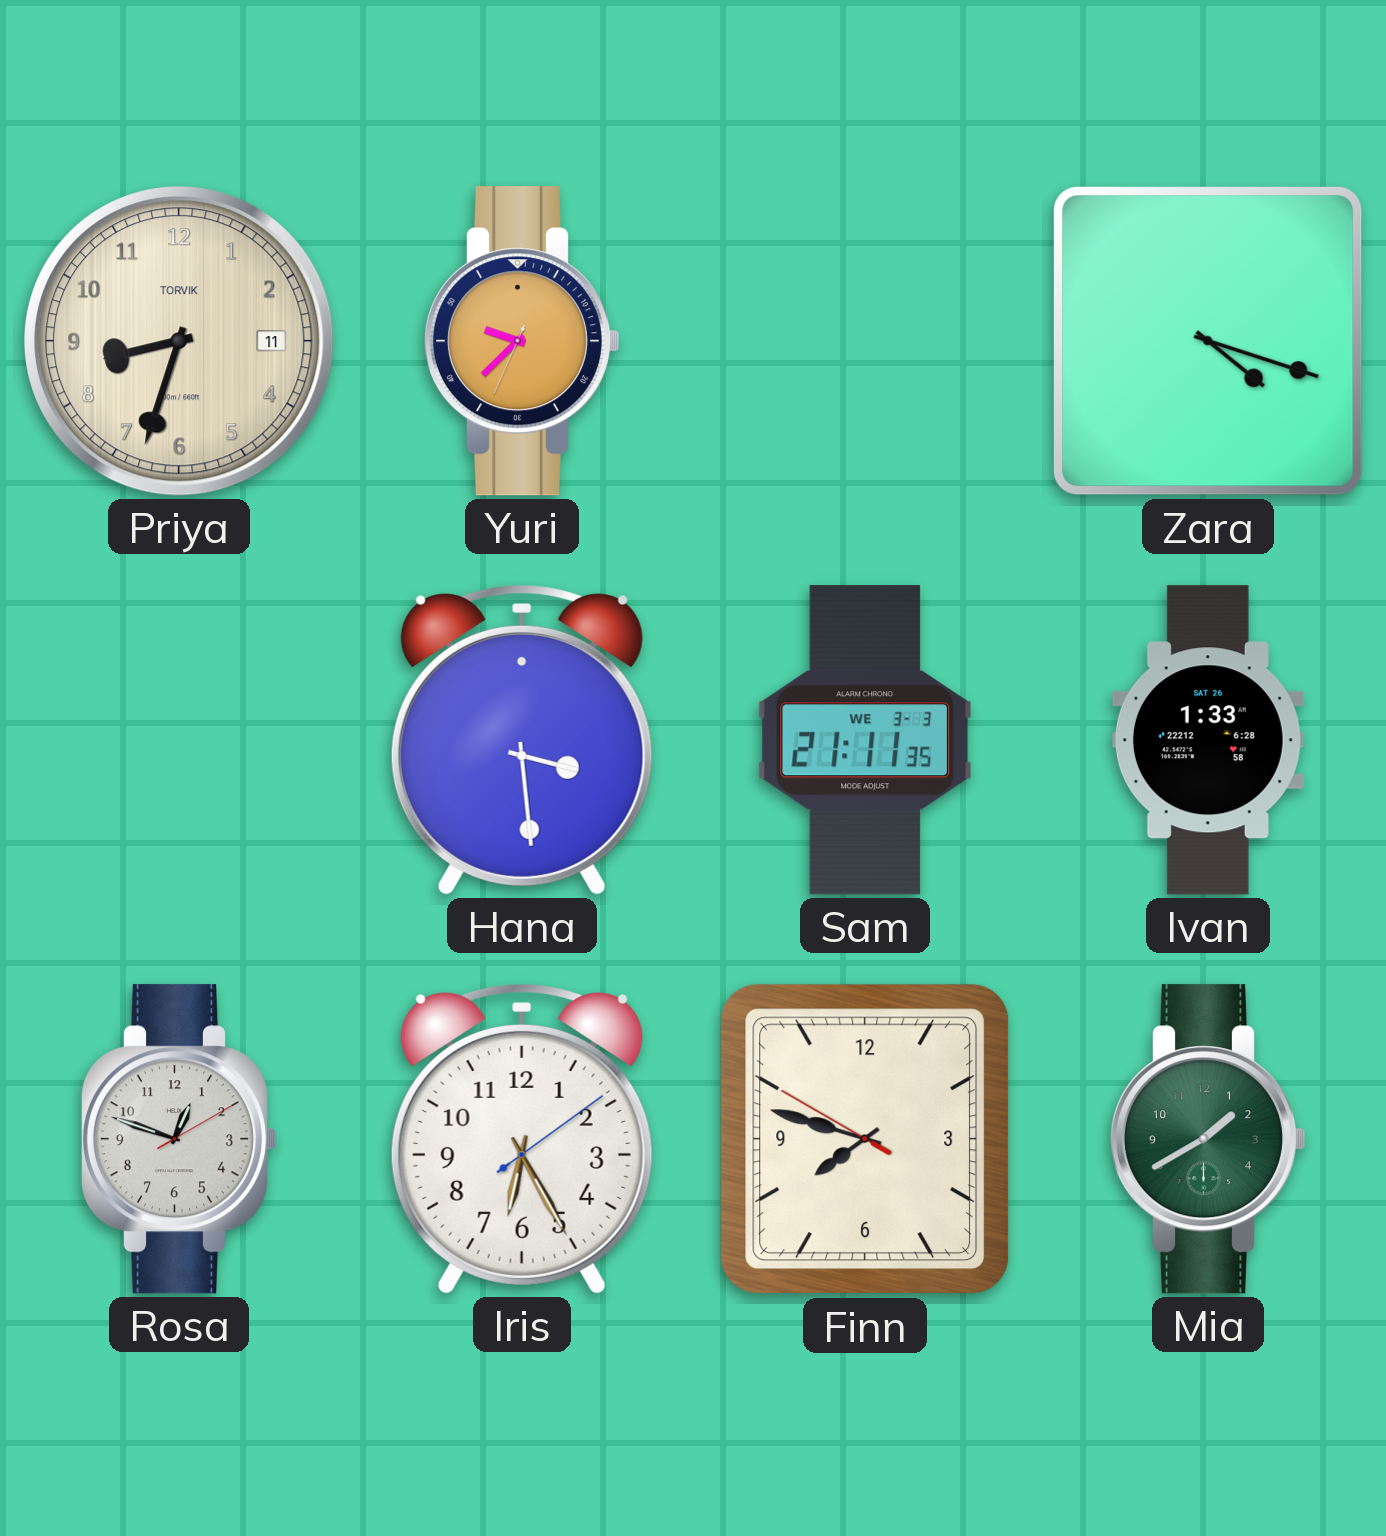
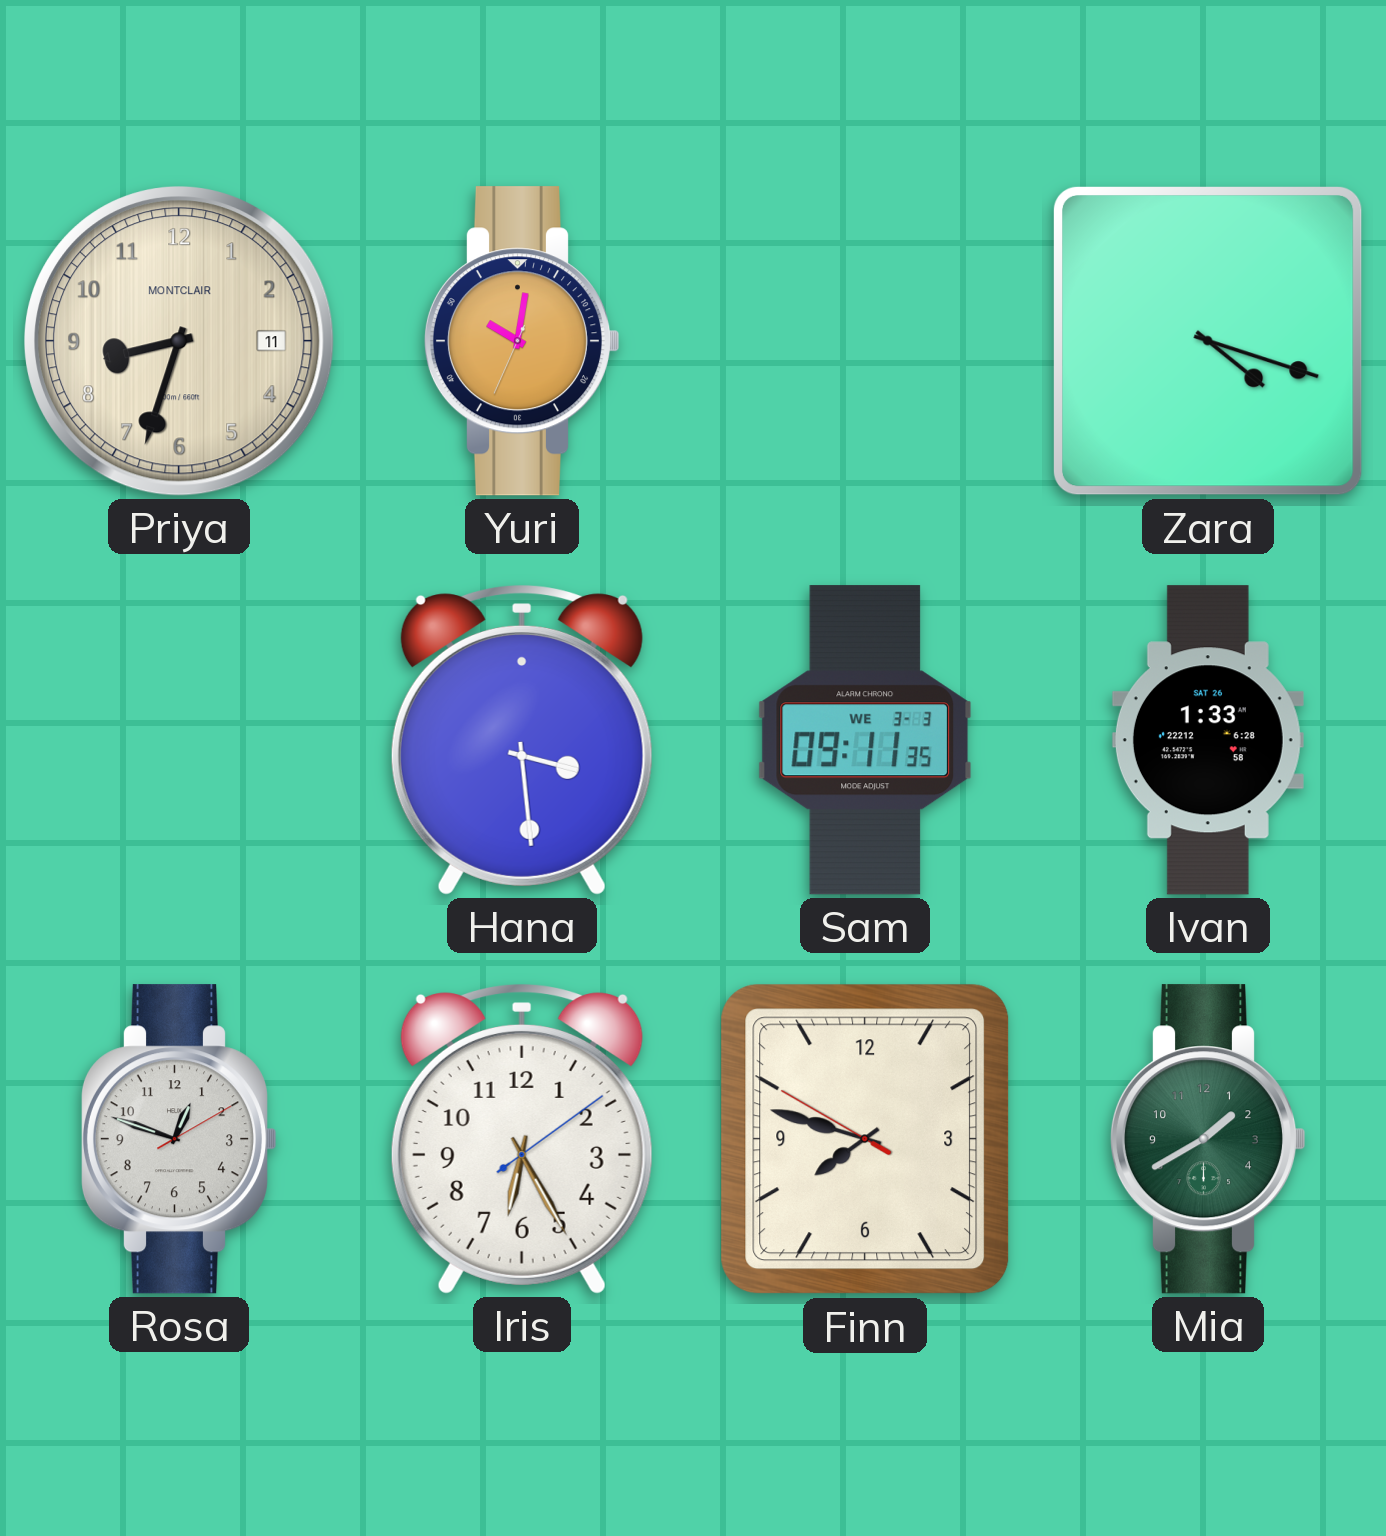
Priya brand: TORVIK -> MONTCLAIR
Yuri: 9:37 -> 10:01
Sam: 21:11 -> 09:11
